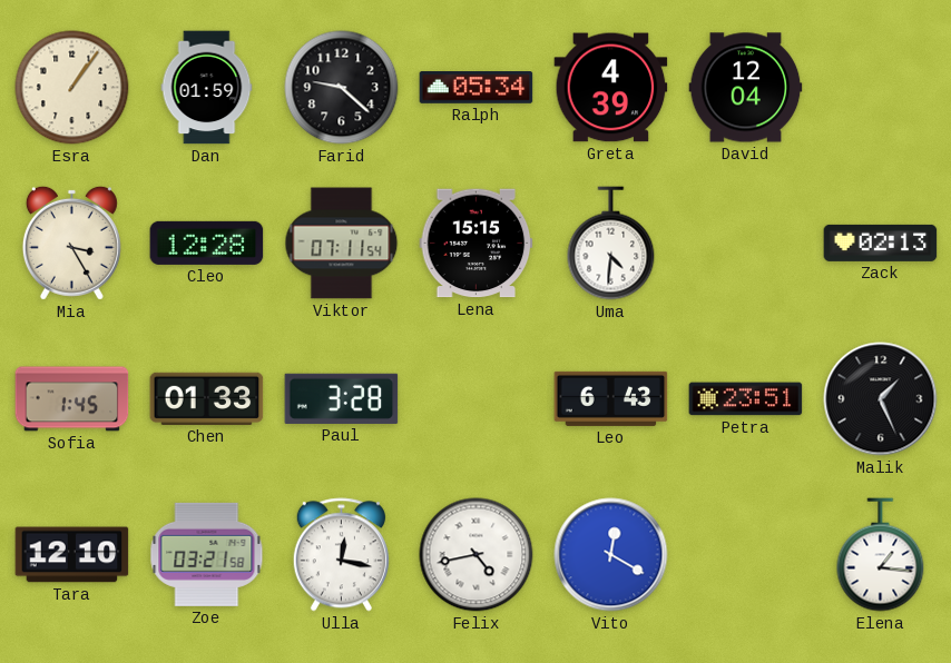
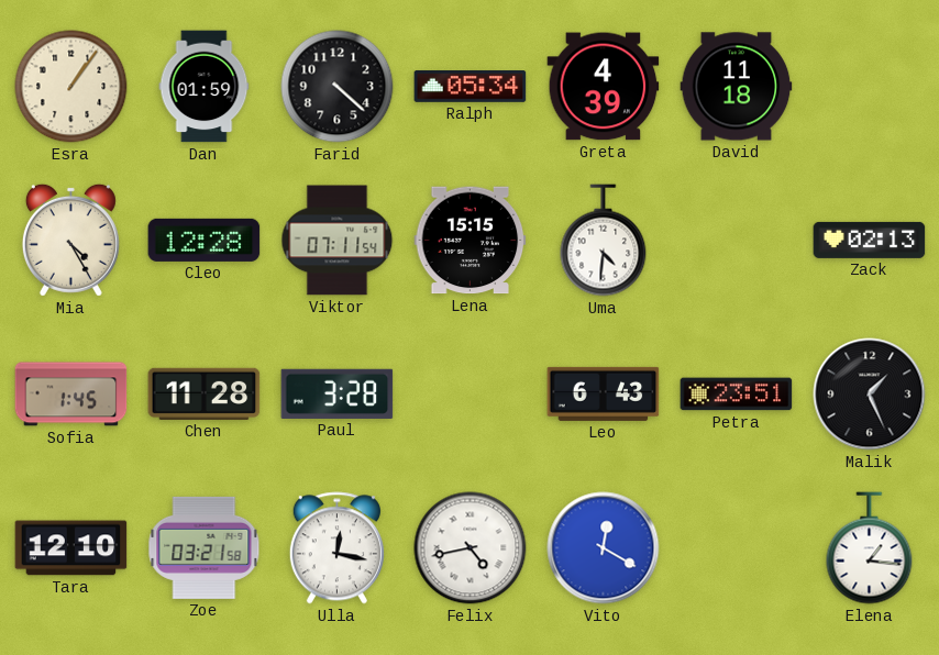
Farid: 9:22 -> 4:22
David: 12:04 -> 11:18
Mia: 3:25 -> 4:25
Chen: 01:33 -> 11:28
